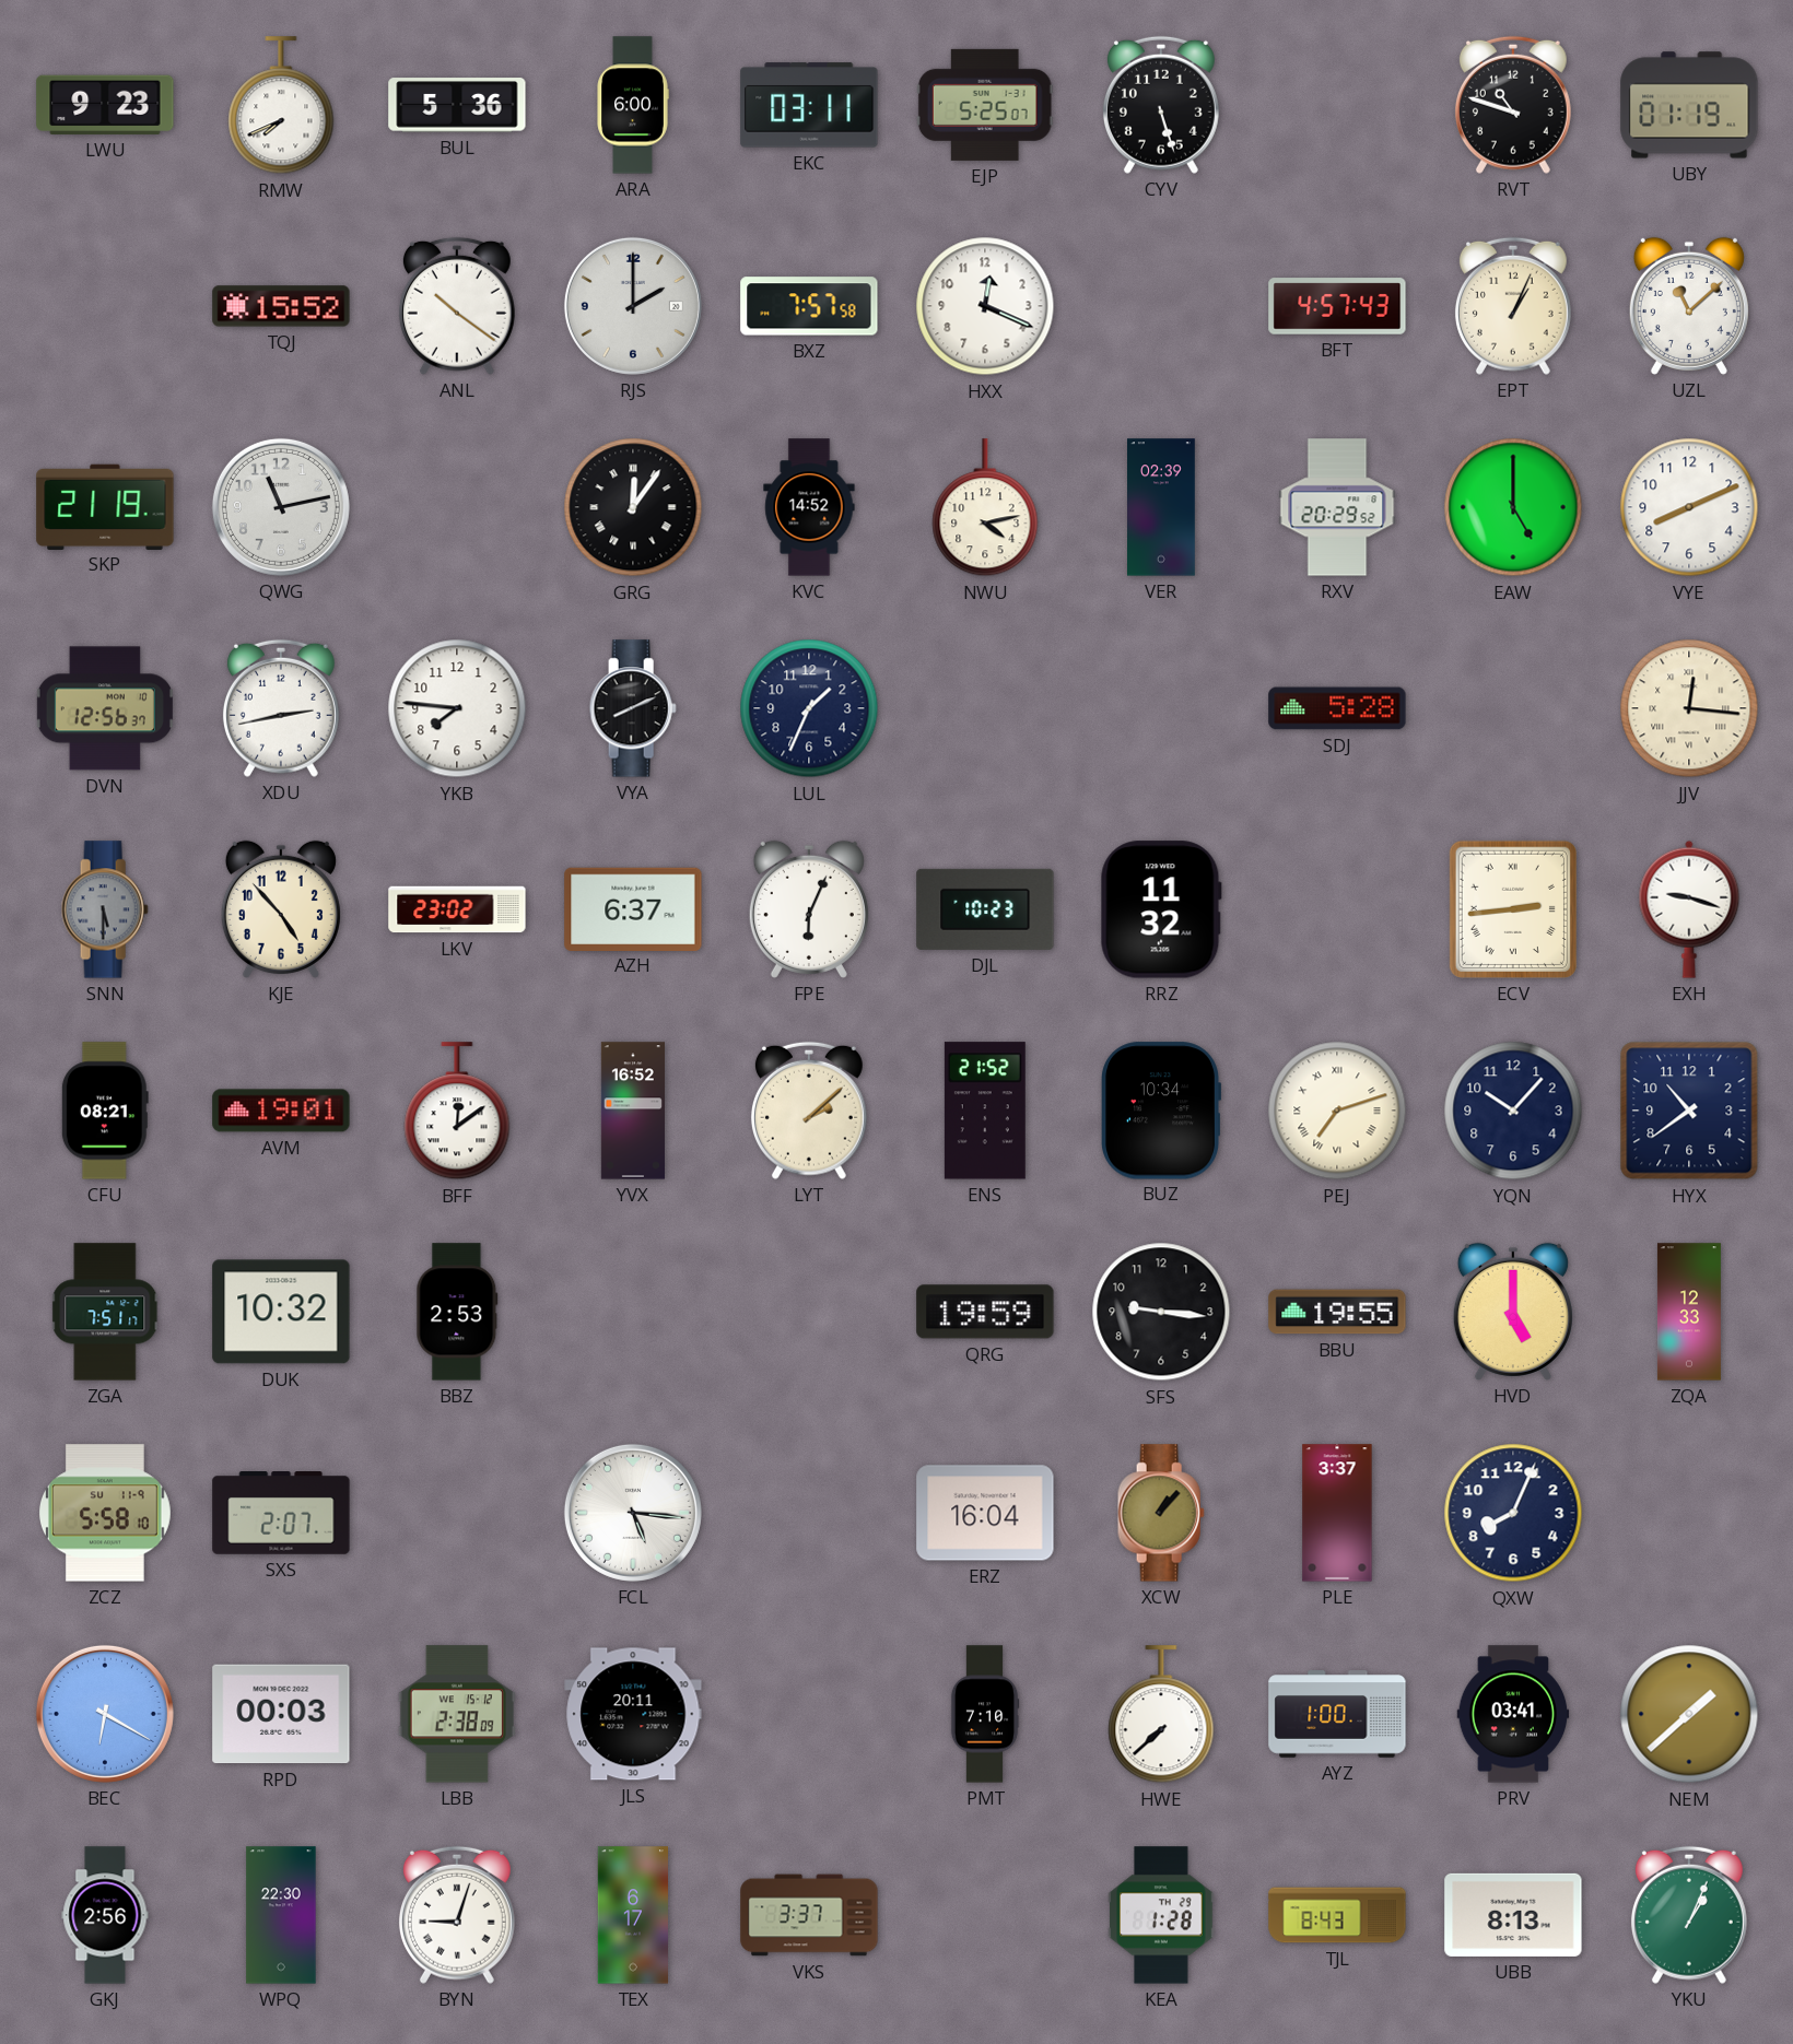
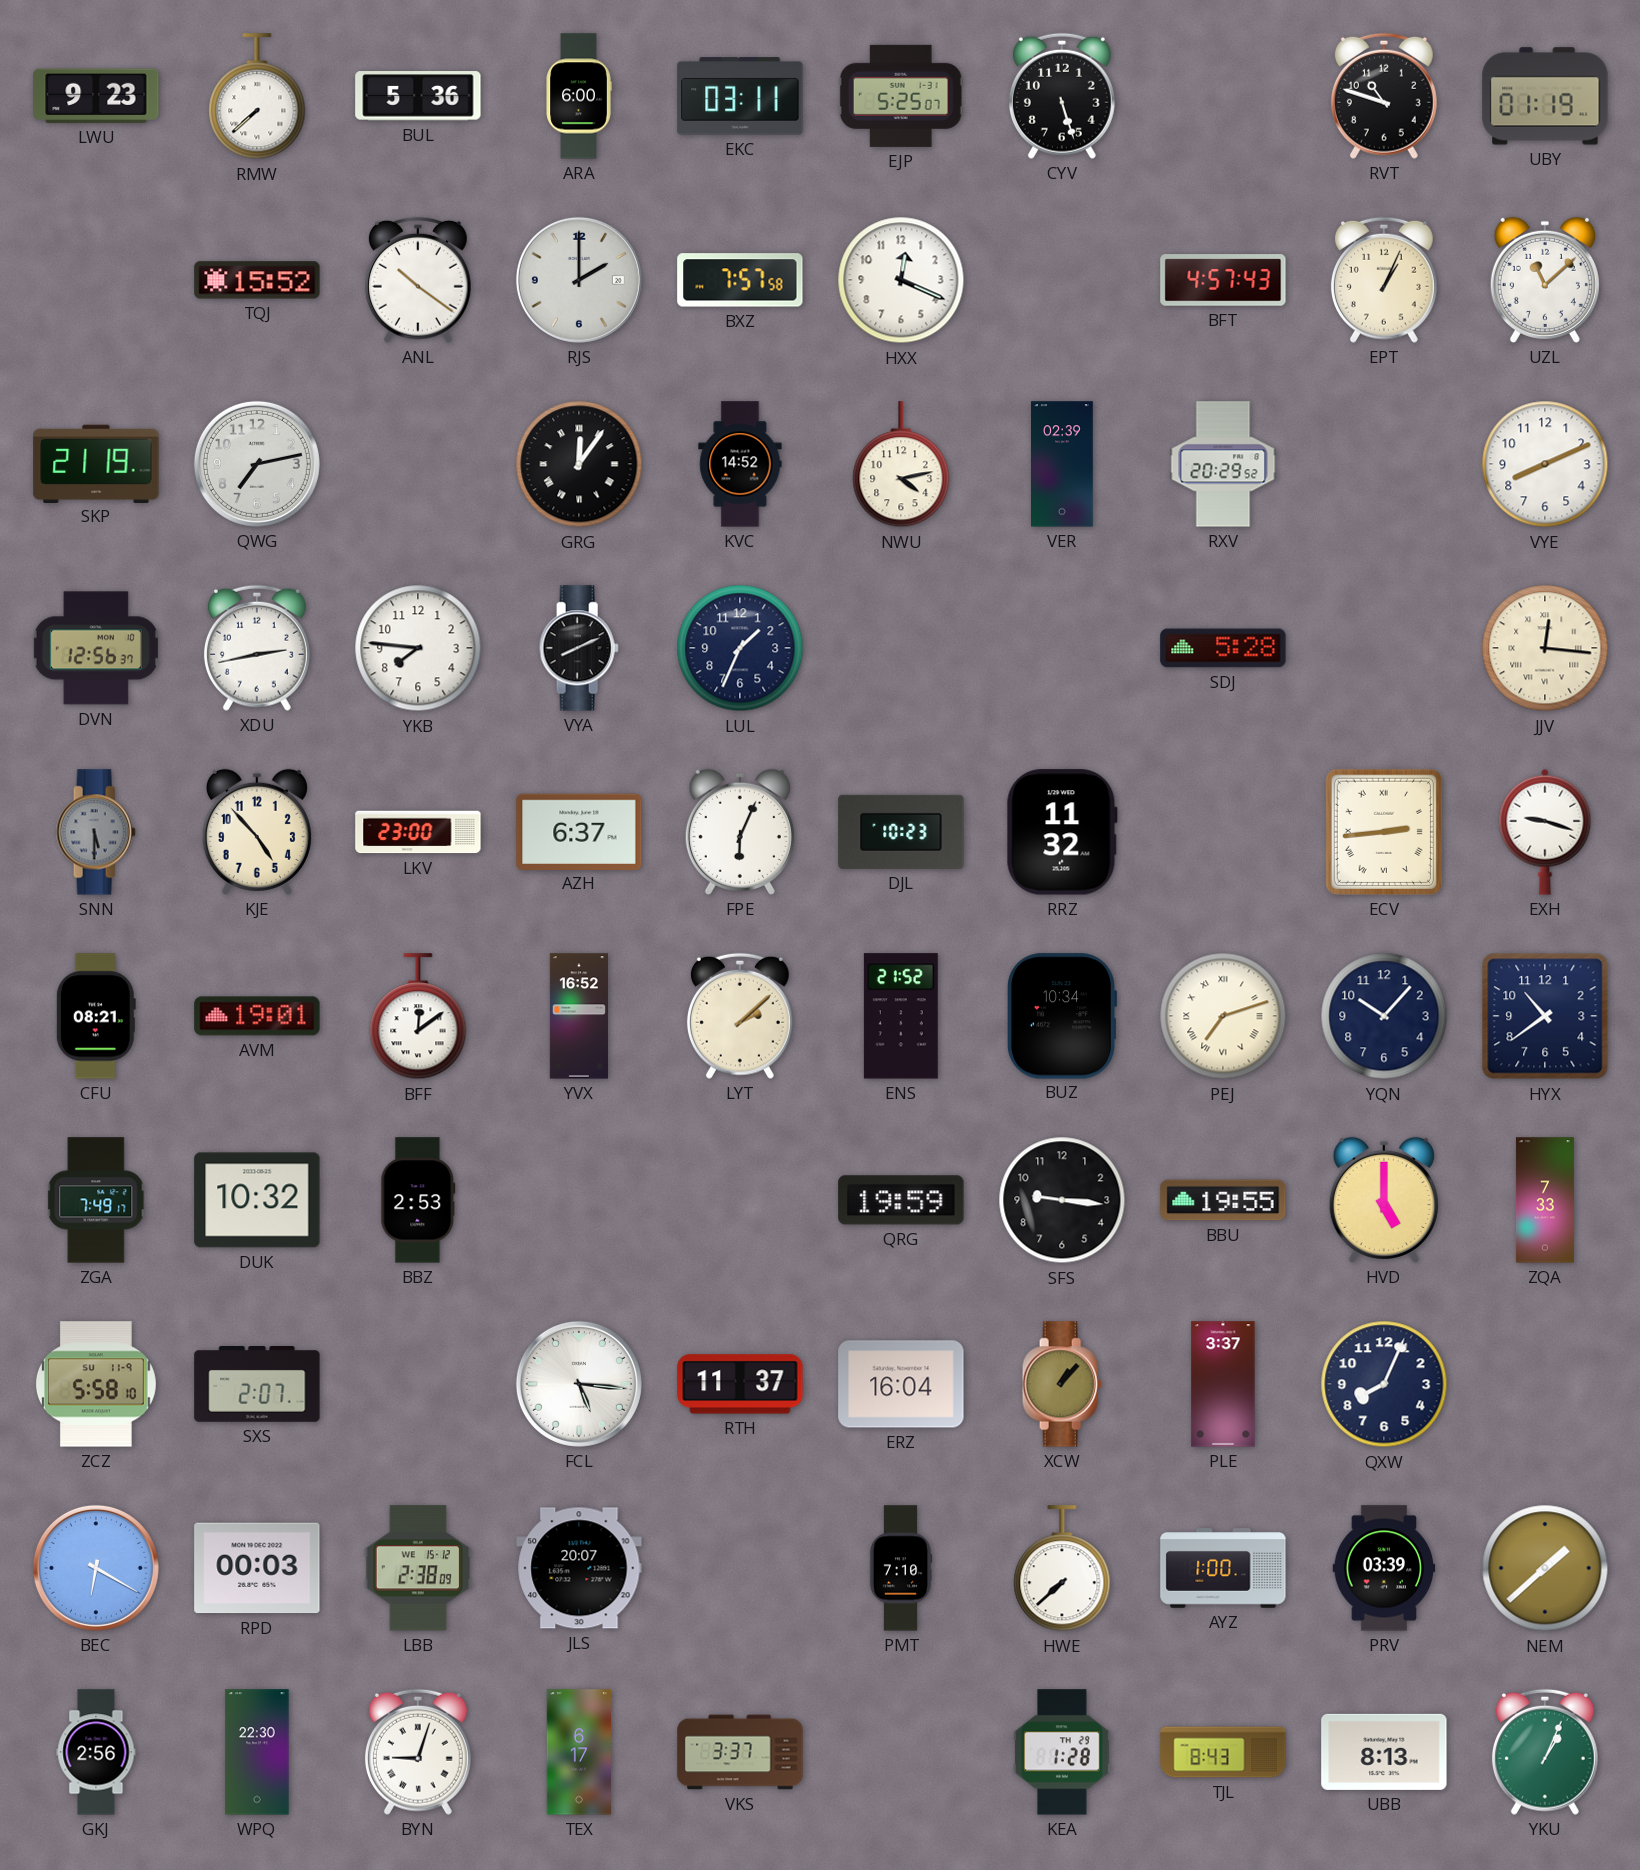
RMW: 7:41 -> 7:38
QWG: 11:13 -> 7:13
EAW: 5:00 -> none
LKV: 23:02 -> 23:00
ZGA: 7:51 -> 7:49
ZQA: 12:33 -> 7:33
RTH: none -> 11:37
JLS: 20:11 -> 20:07
PRV: 03:41 -> 03:39
